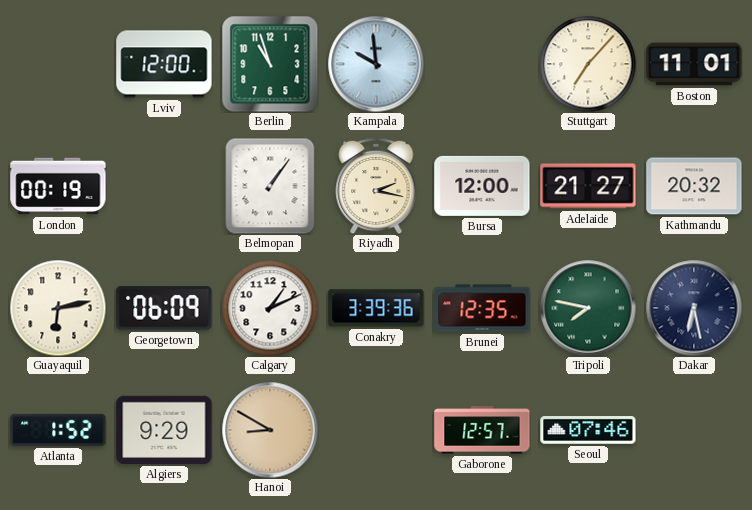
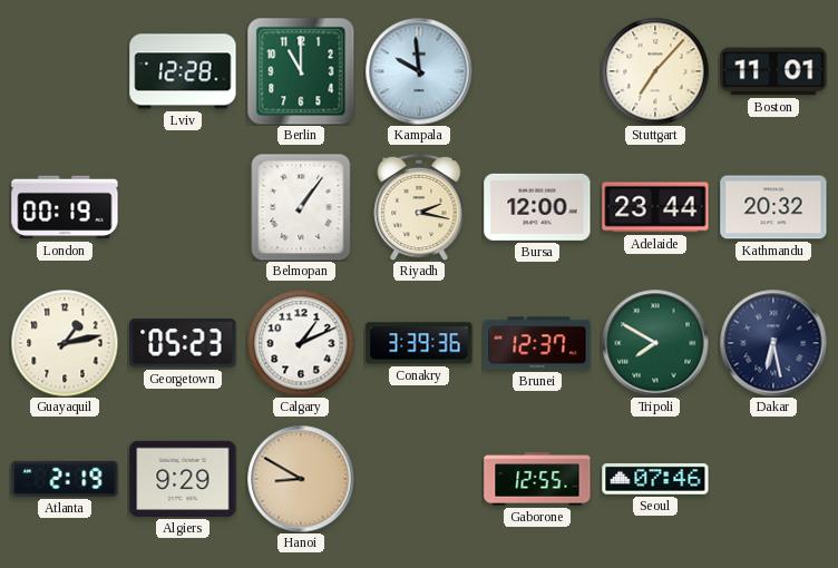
Lviv: 12:00 -> 12:28
Berlin: 10:57 -> 11:00
Adelaide: 21:27 -> 23:44
Guayaquil: 6:13 -> 1:13
Georgetown: 06:09 -> 05:23
Brunei: 12:35 -> 12:37
Tripoli: 7:47 -> 7:50
Atlanta: 1:52 -> 2:19
Gaborone: 12:57 -> 12:55
